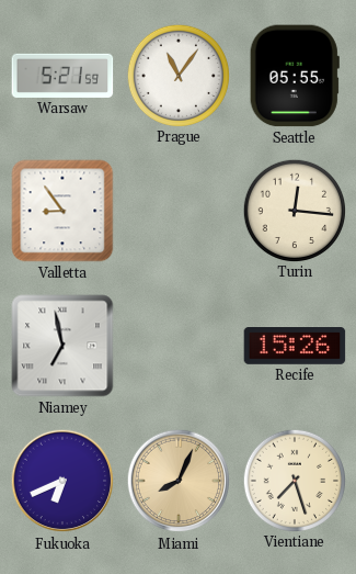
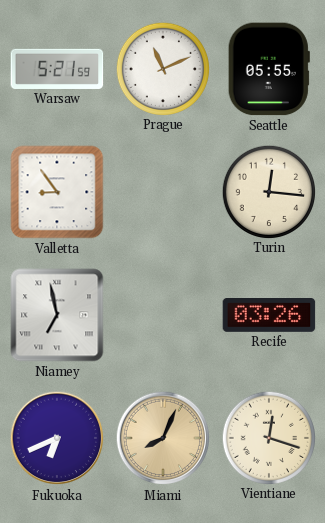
Prague: 11:06 -> 11:11
Recife: 15:26 -> 03:26
Vientiane: 7:27 -> 12:18
